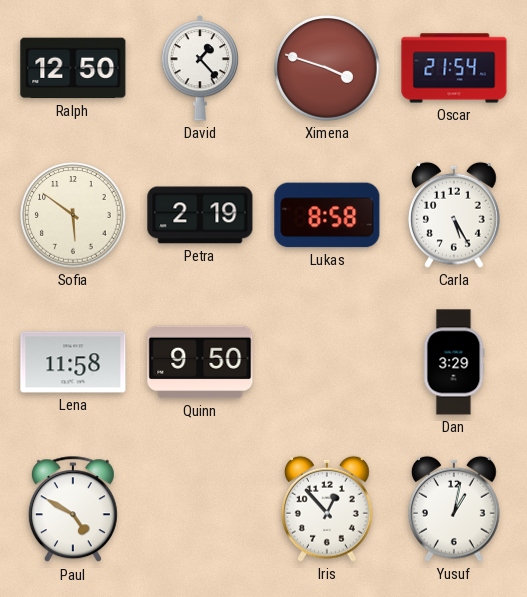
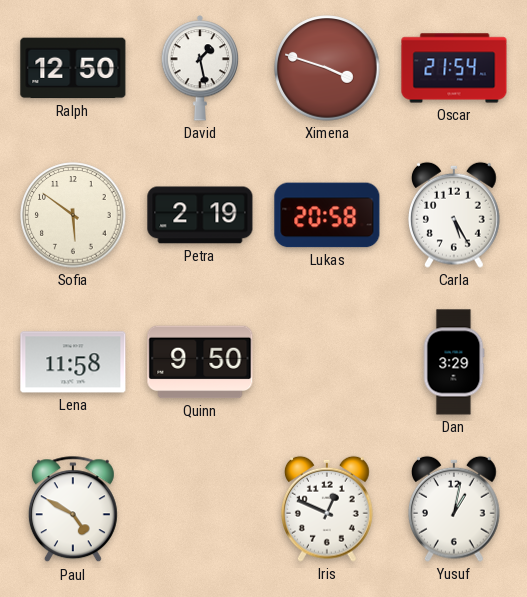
David: 1:23 -> 1:28
Lukas: 8:58 -> 20:58
Iris: 12:53 -> 12:49
